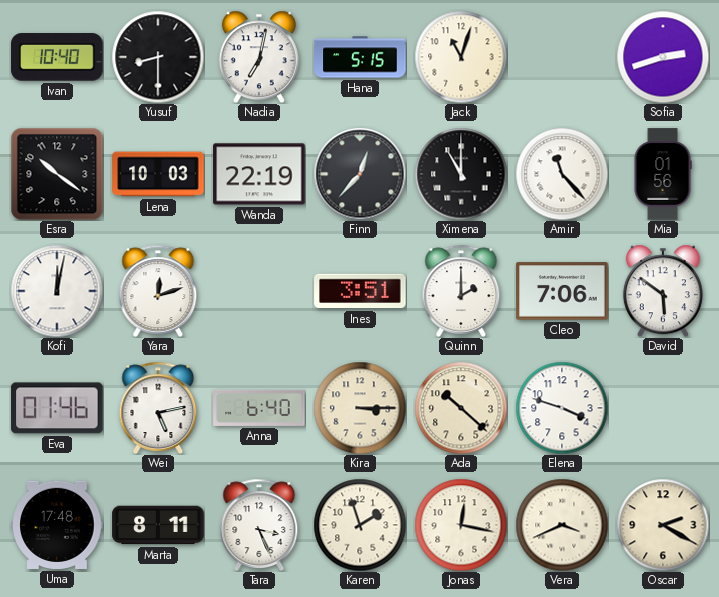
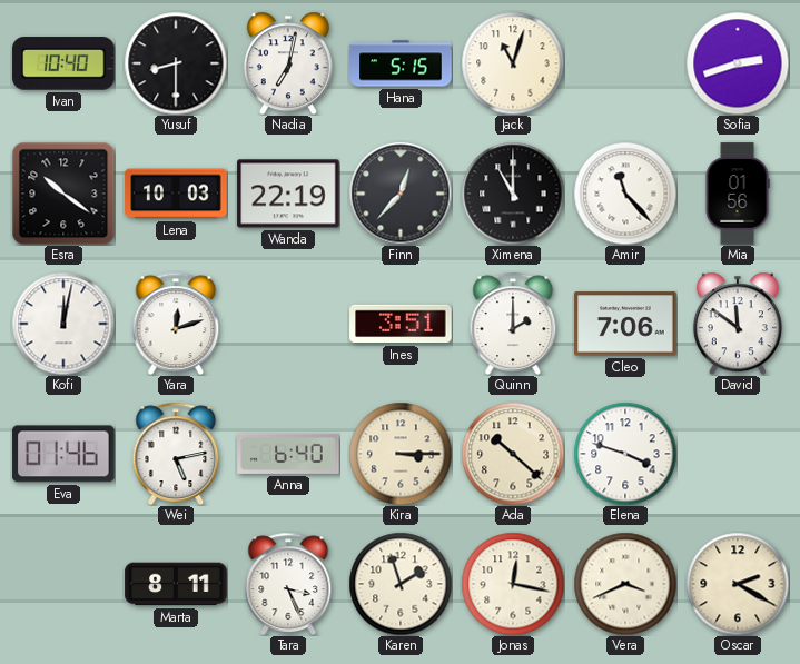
David: 5:51 -> 11:51
Uma: 17:48 -> none
